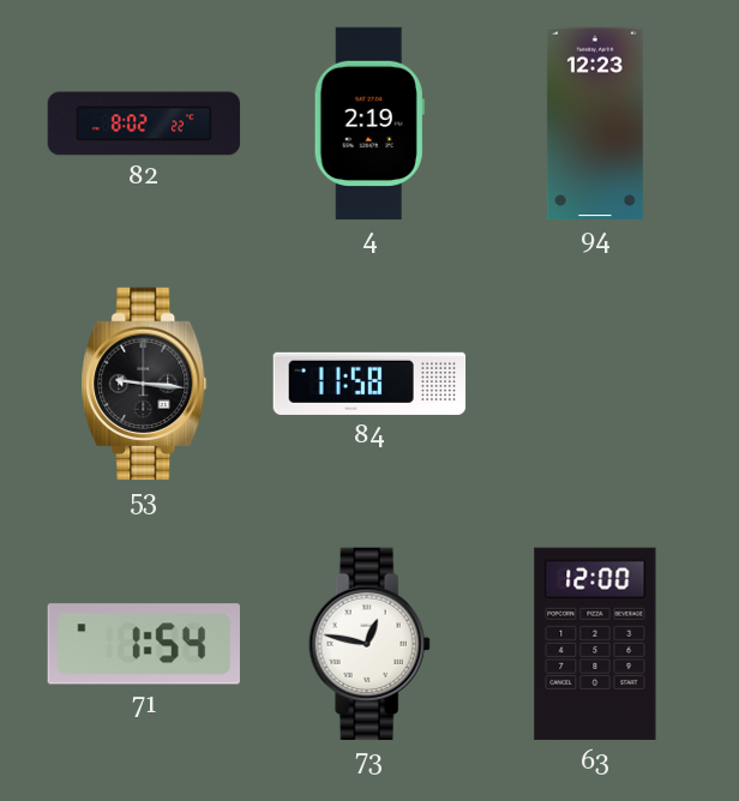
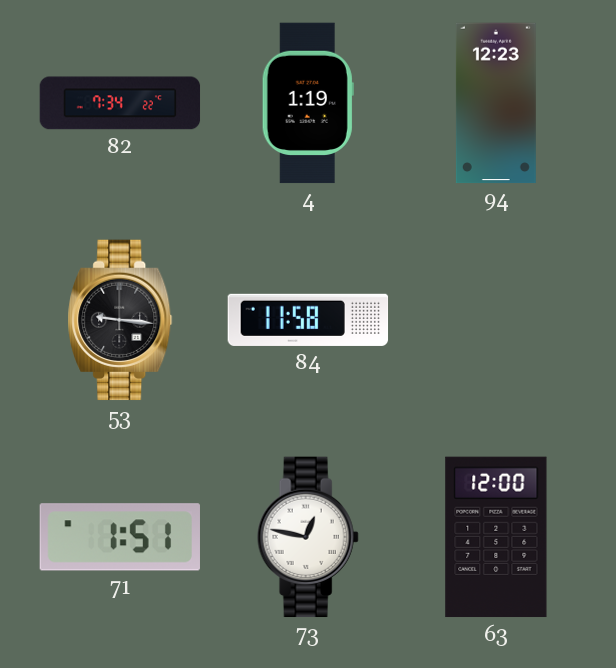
82: 8:02 -> 7:34
4: 2:19 -> 1:19
71: 1:54 -> 1:51
